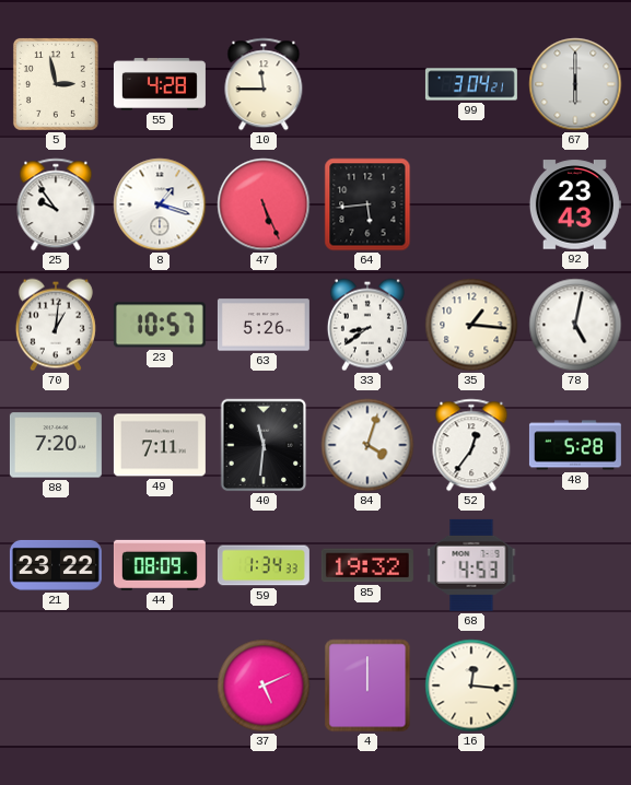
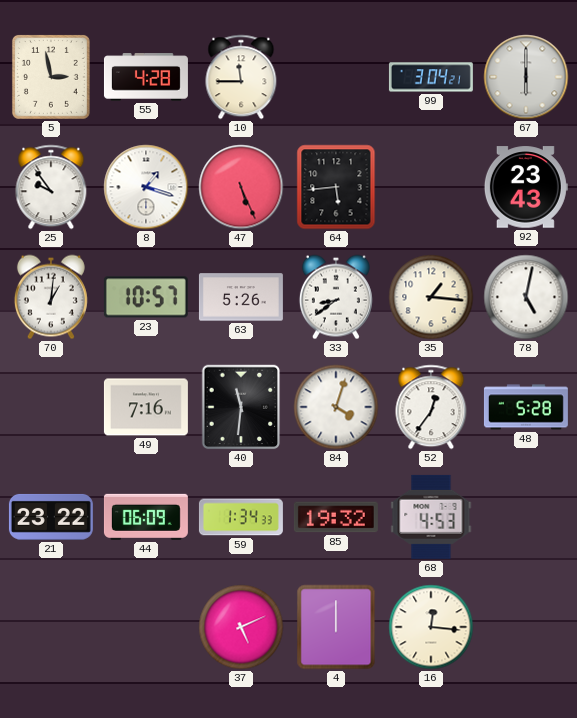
88: 7:20 -> none
49: 7:11 -> 7:16
44: 08:09 -> 06:09
